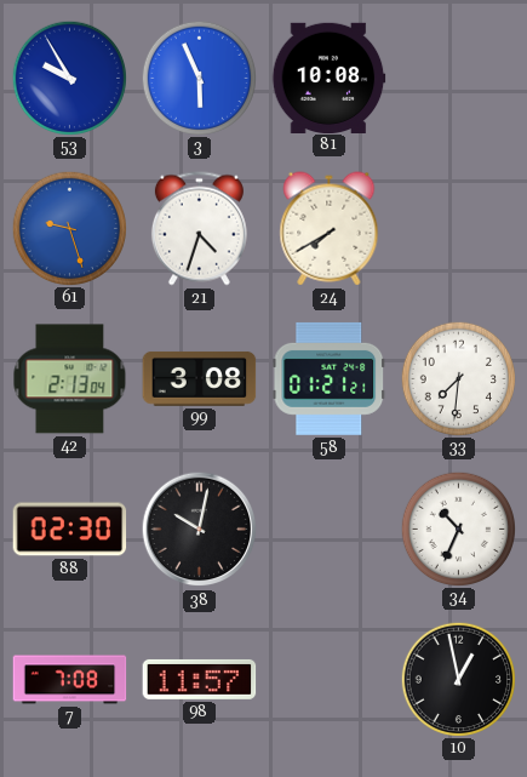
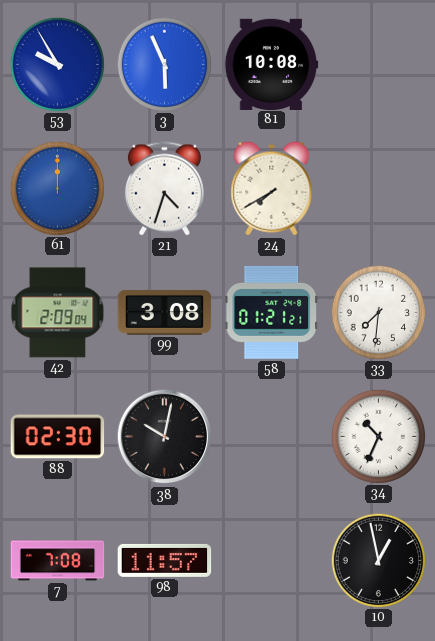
61: 9:27 -> 12:00
42: 2:13 -> 2:09
